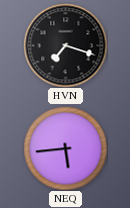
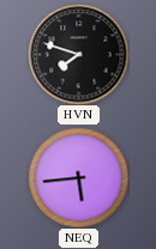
HVN: 7:18 -> 7:48
